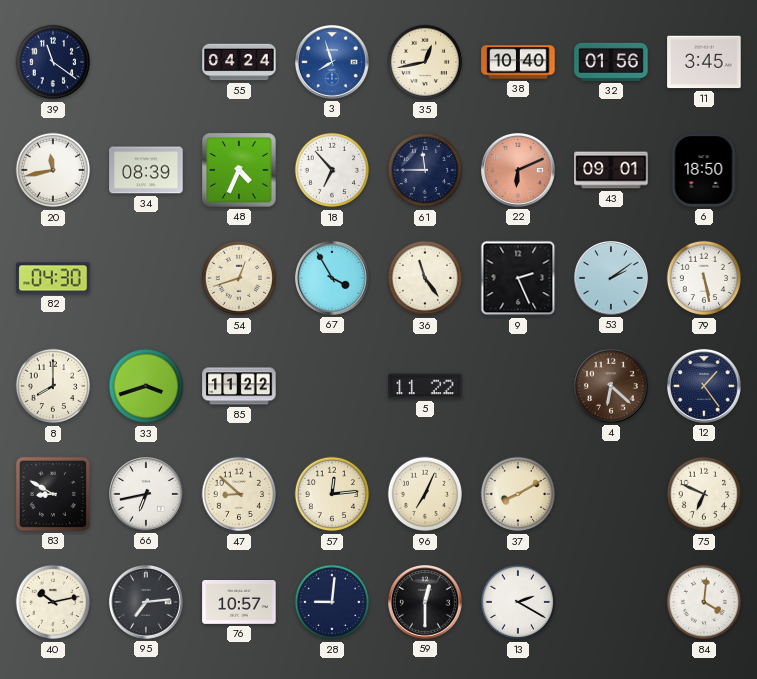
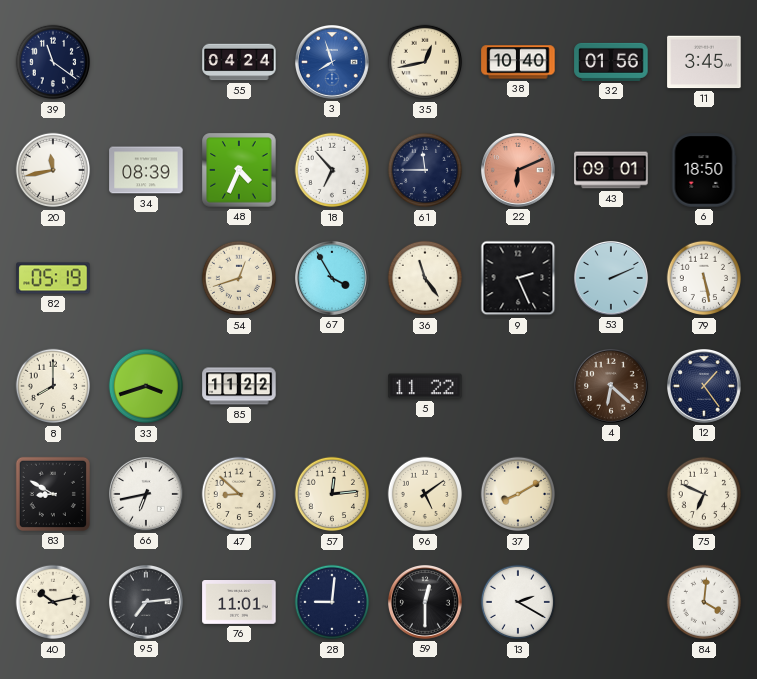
82: 04:30 -> 05:19
53: 2:09 -> 2:11
96: 7:04 -> 5:09
76: 10:57 -> 11:01
